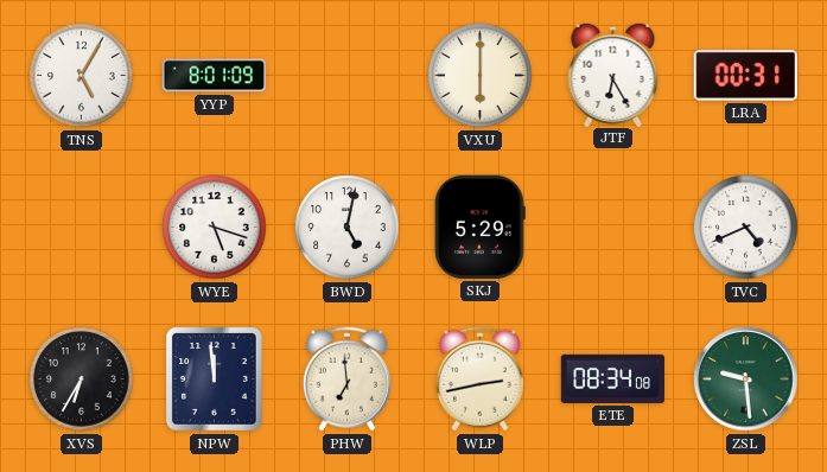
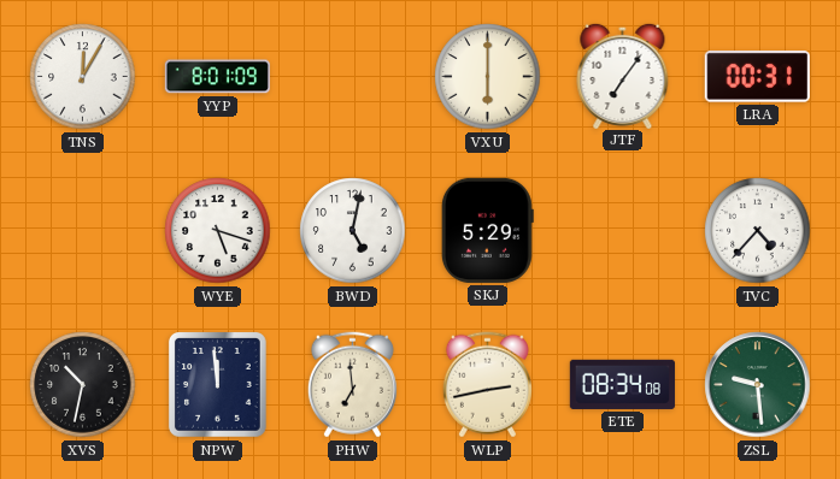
TNS: 5:05 -> 12:05
JTF: 6:25 -> 7:06
TVC: 4:41 -> 4:37
XVS: 6:35 -> 10:32
